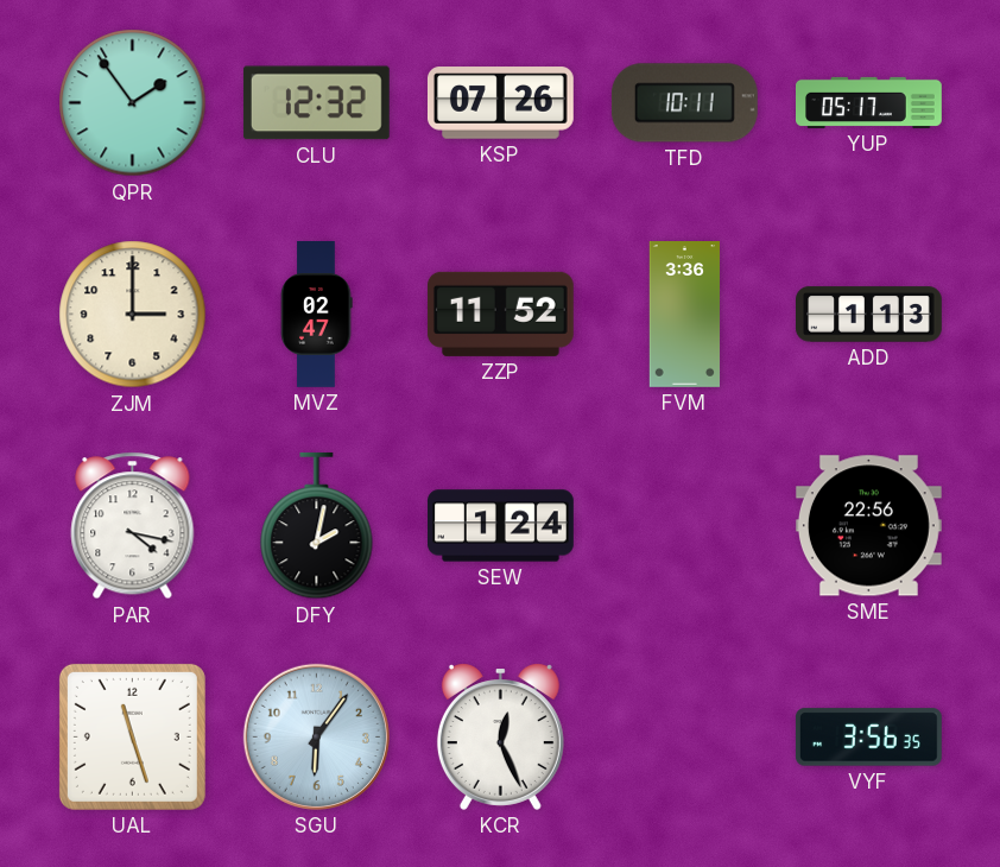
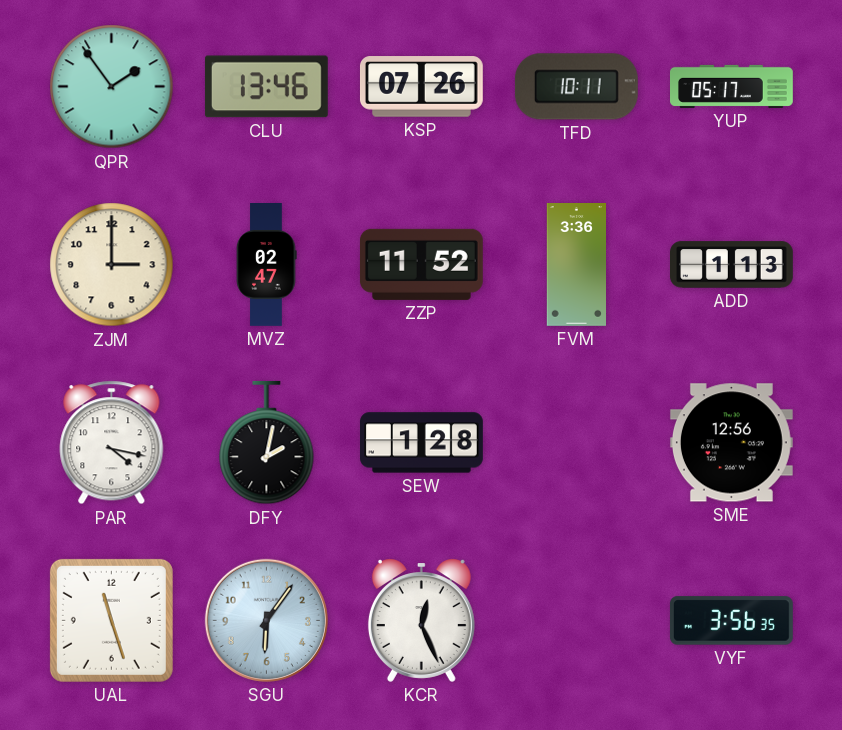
CLU: 12:32 -> 13:46
SEW: 1:24 -> 1:28
SME: 22:56 -> 12:56
